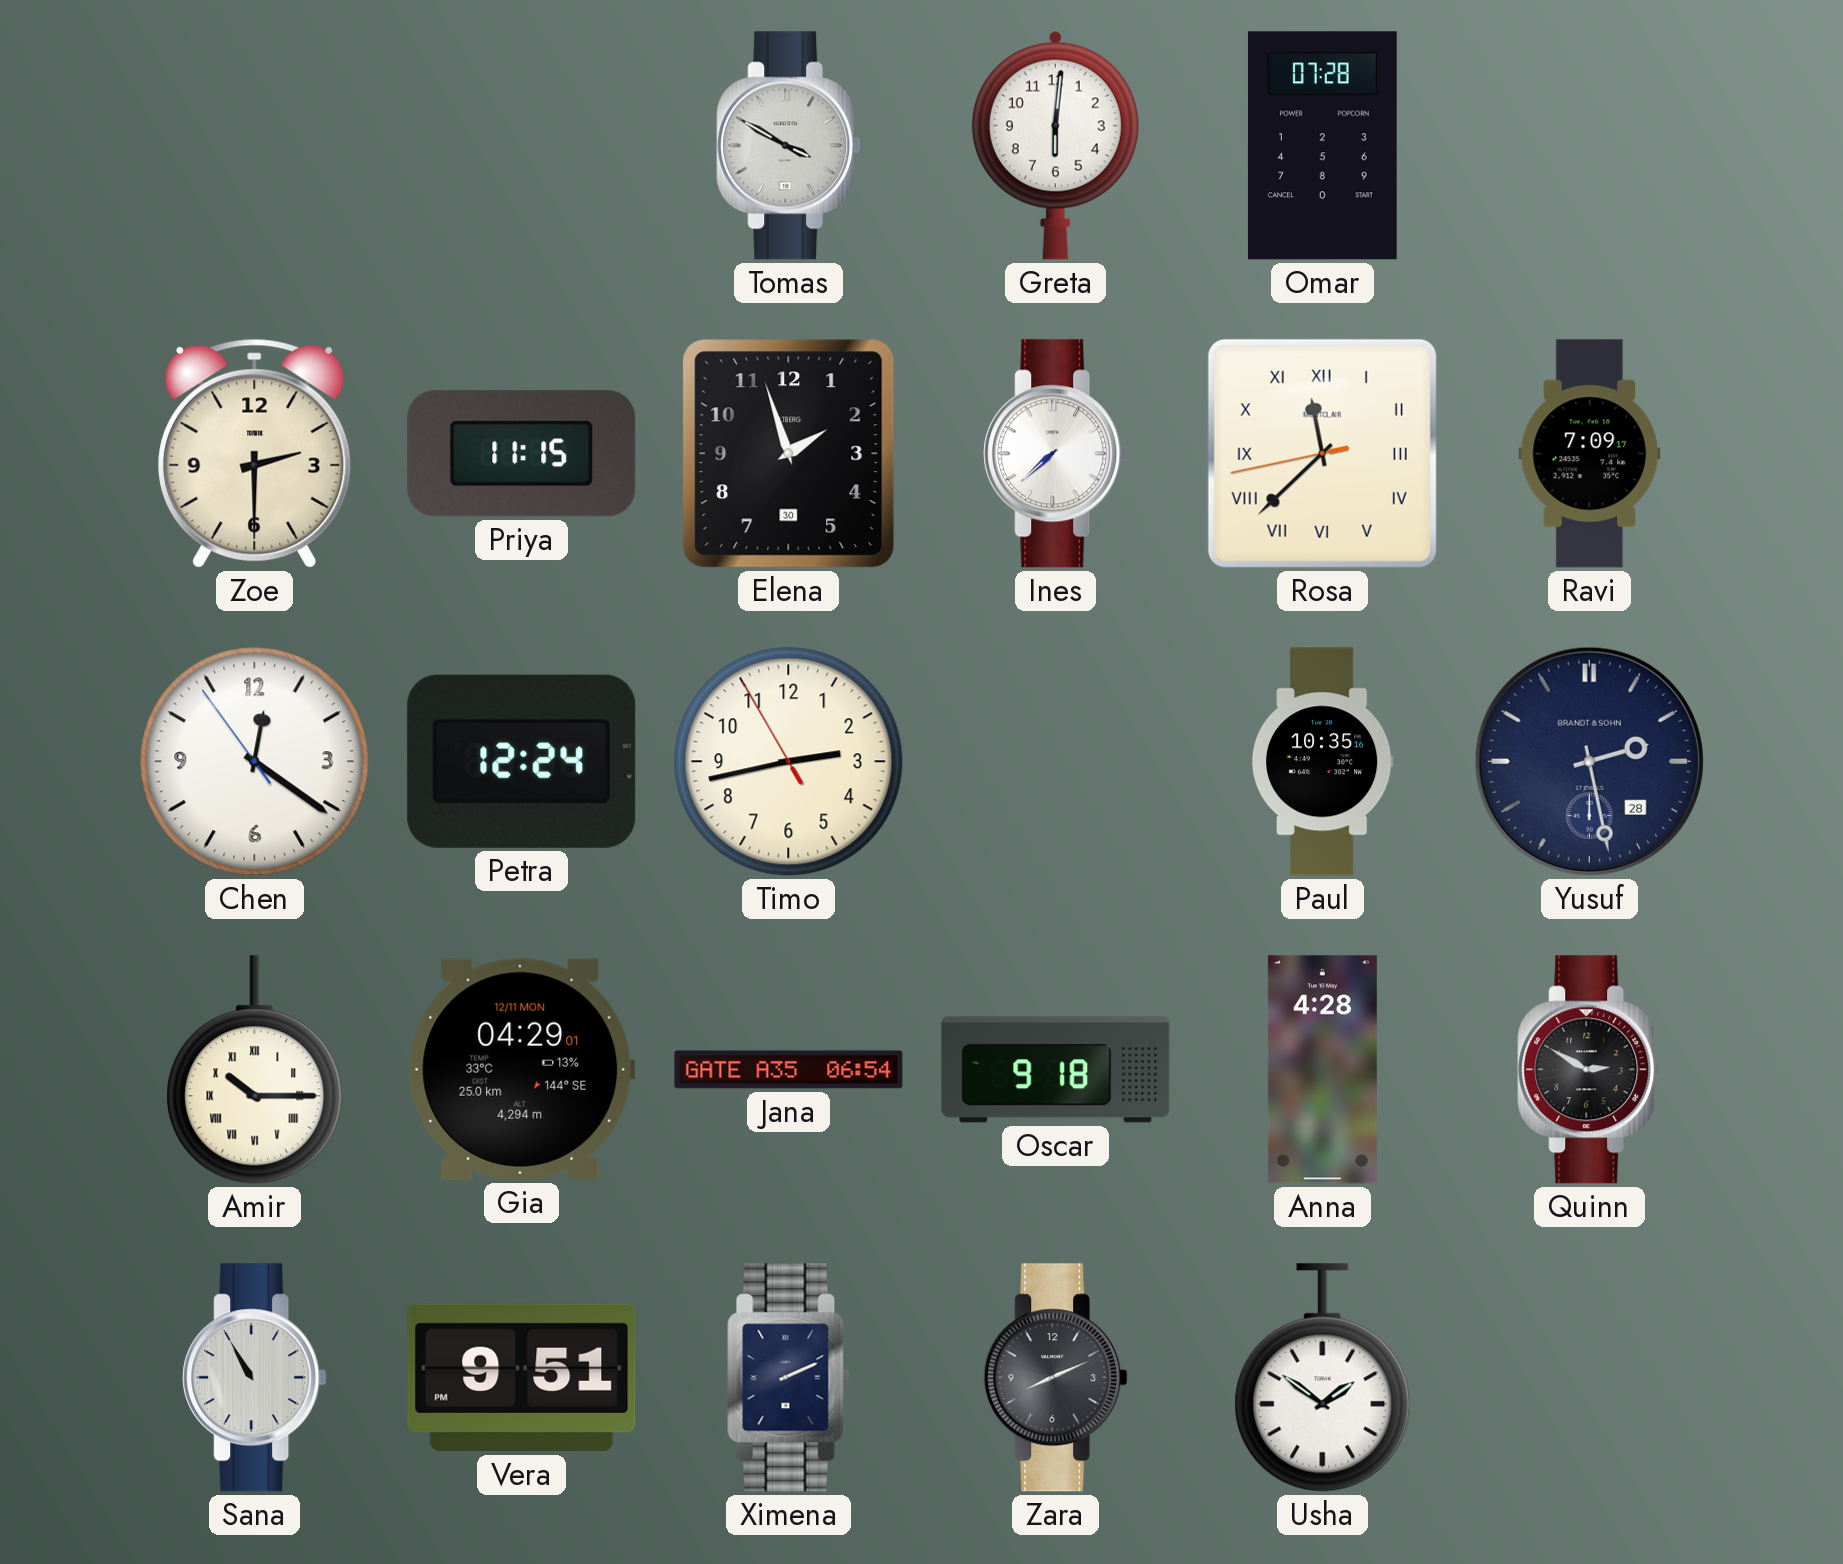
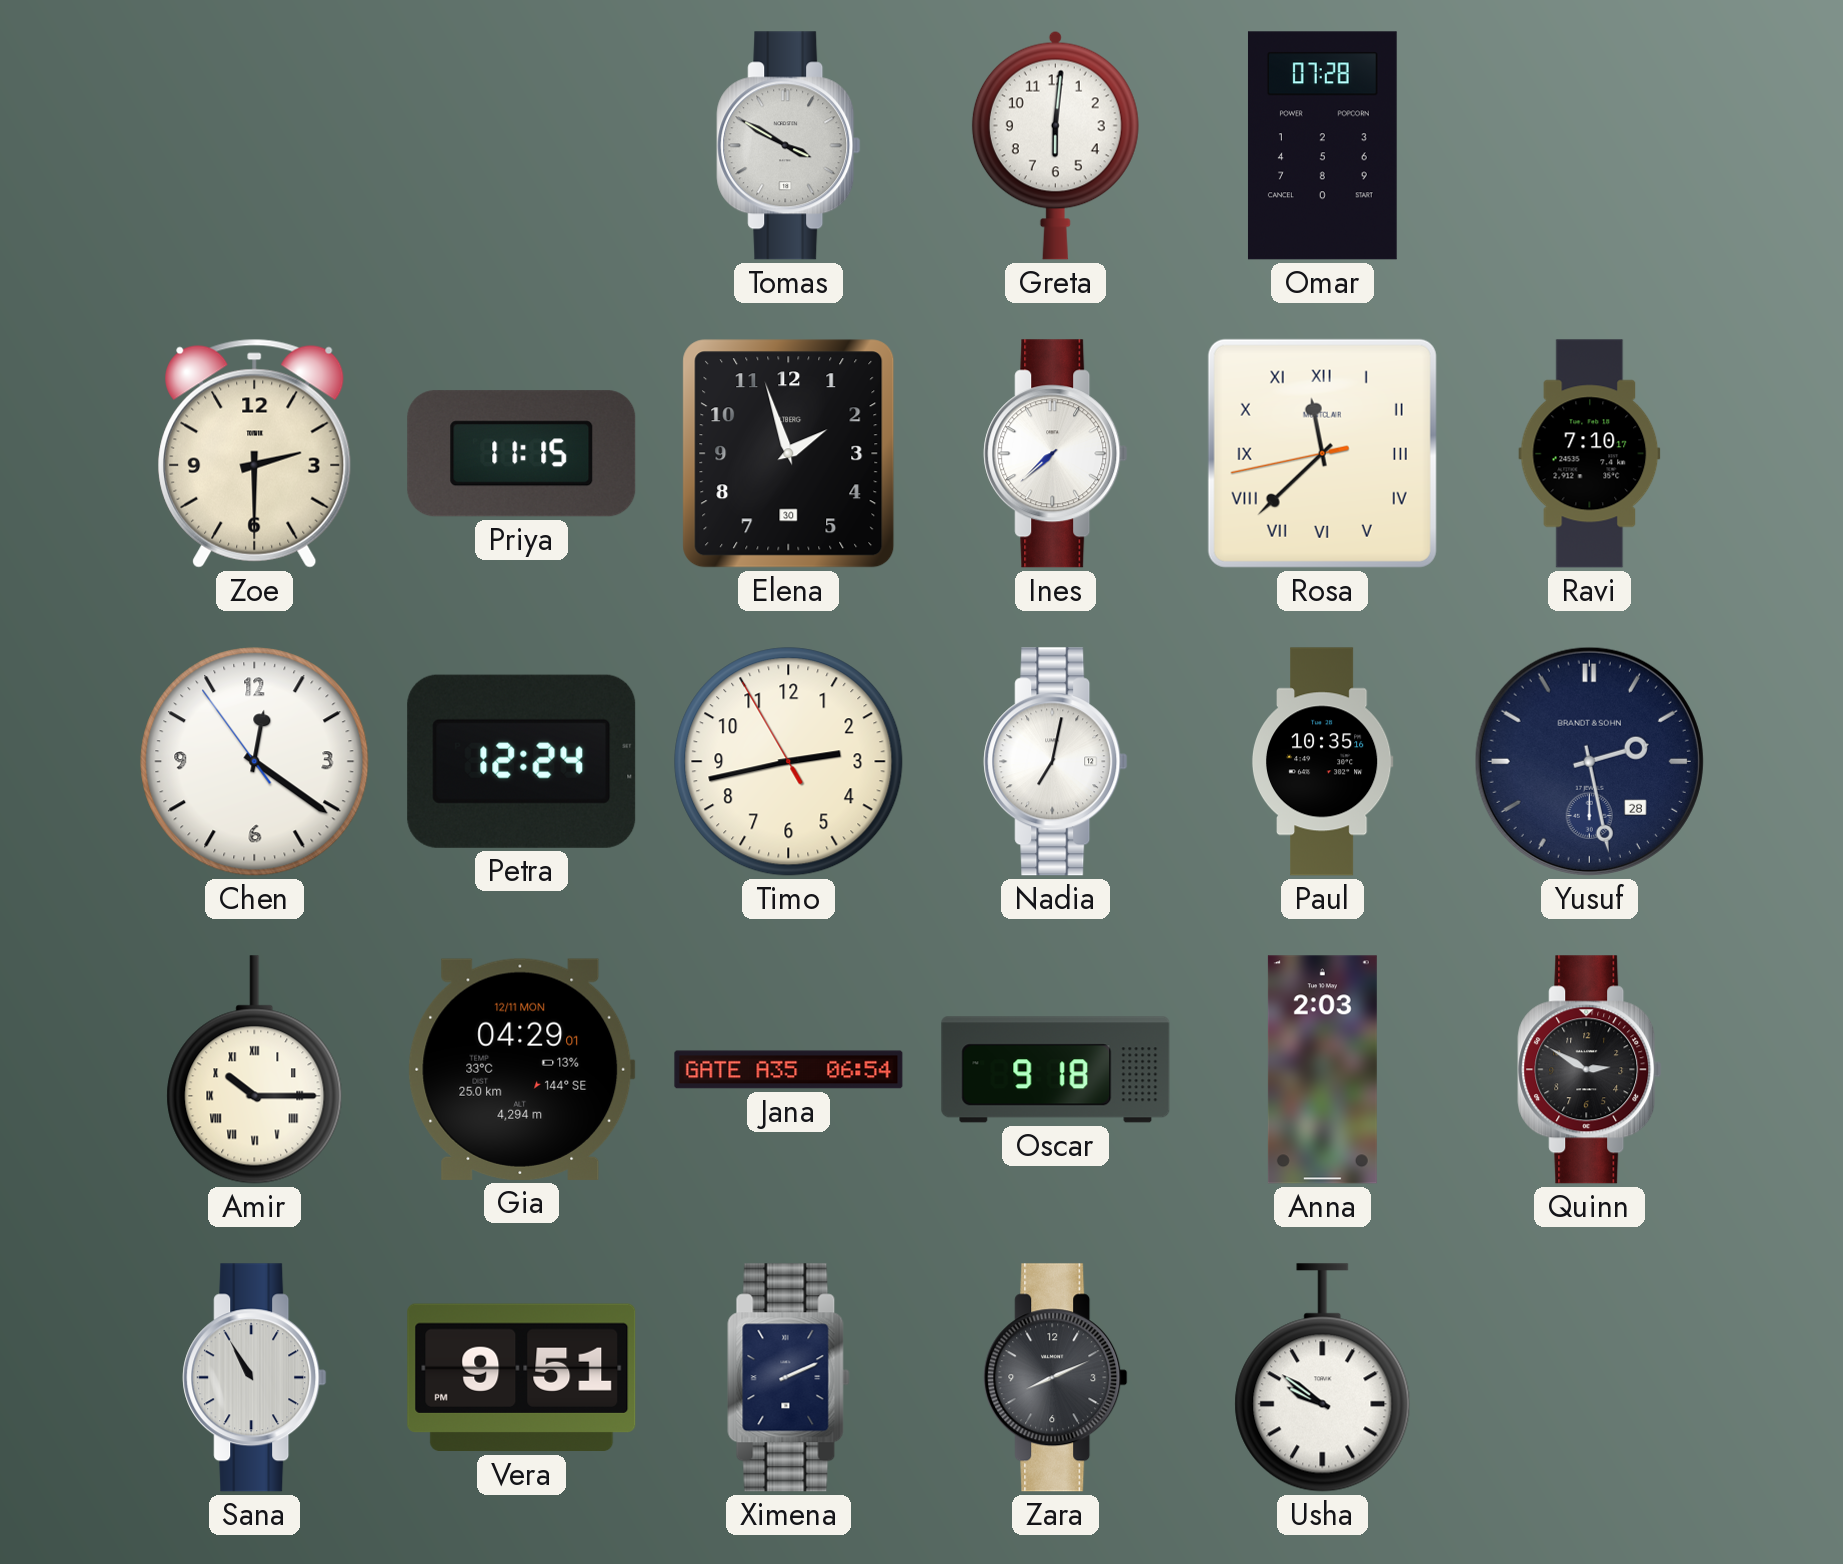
Ravi: 7:09 -> 7:10
Nadia: none -> 7:02
Anna: 4:28 -> 2:03
Usha: 1:51 -> 9:51
